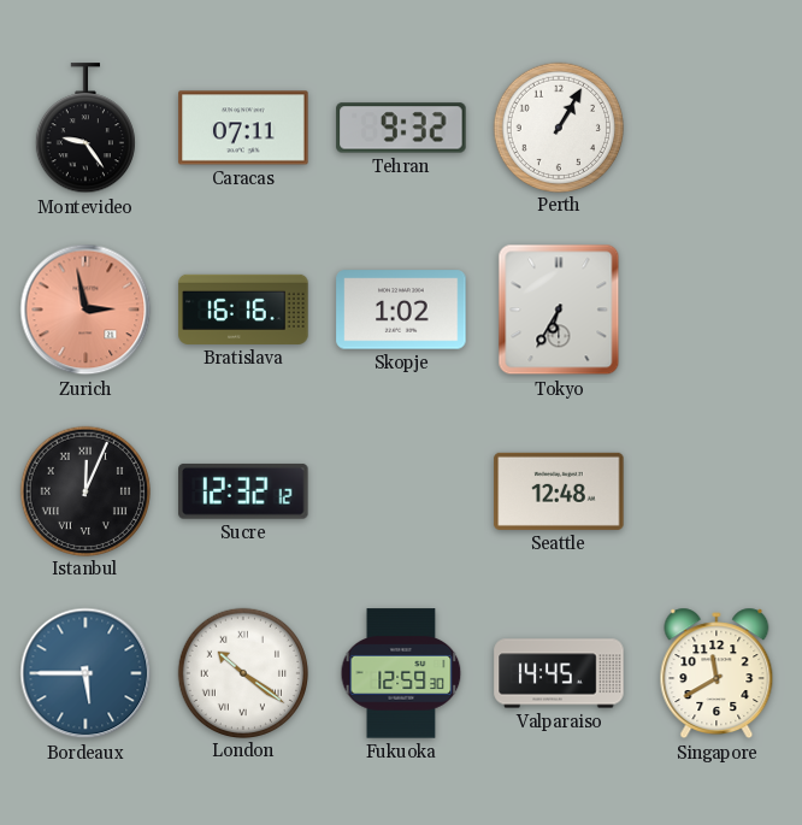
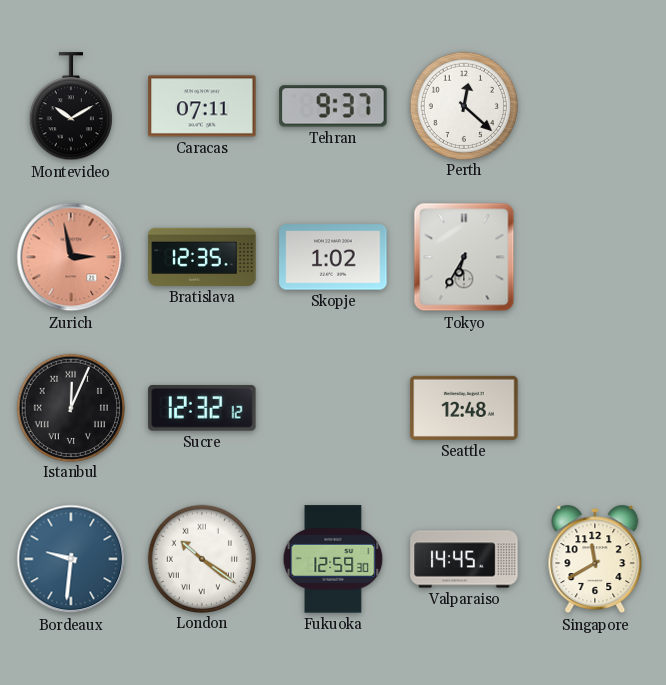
Montevideo: 9:24 -> 10:10
Tehran: 9:32 -> 9:37
Perth: 1:05 -> 12:22
Bratislava: 16:16 -> 12:35
Bordeaux: 5:45 -> 9:31
